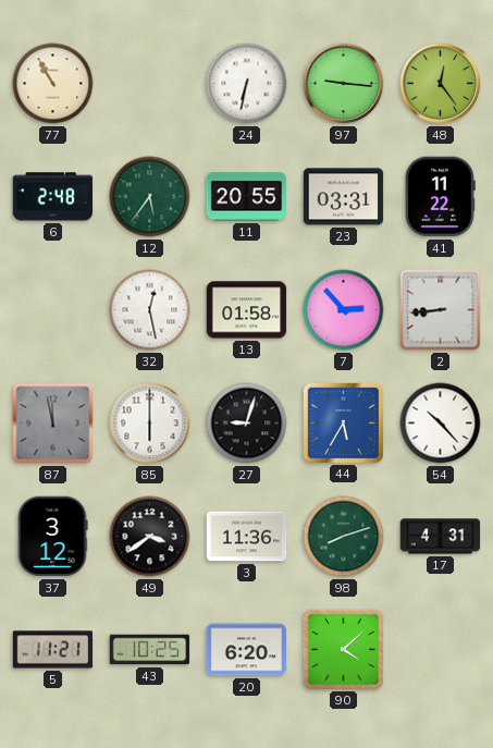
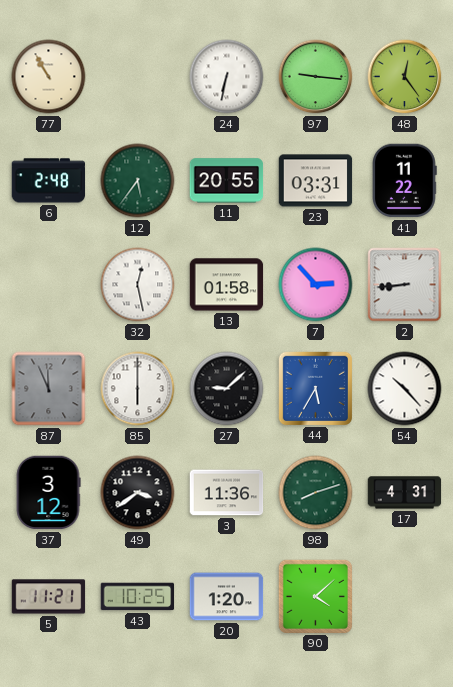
87: 11:58 -> 11:56
27: 9:03 -> 9:08
20: 6:20 -> 1:20
